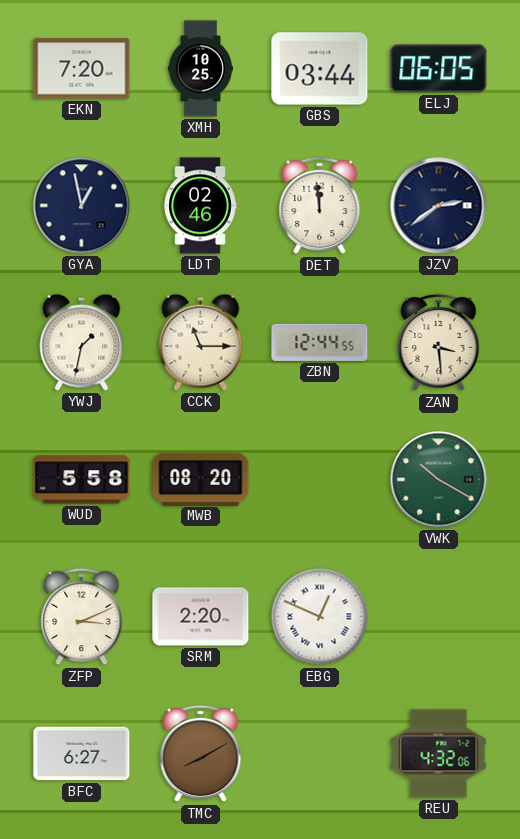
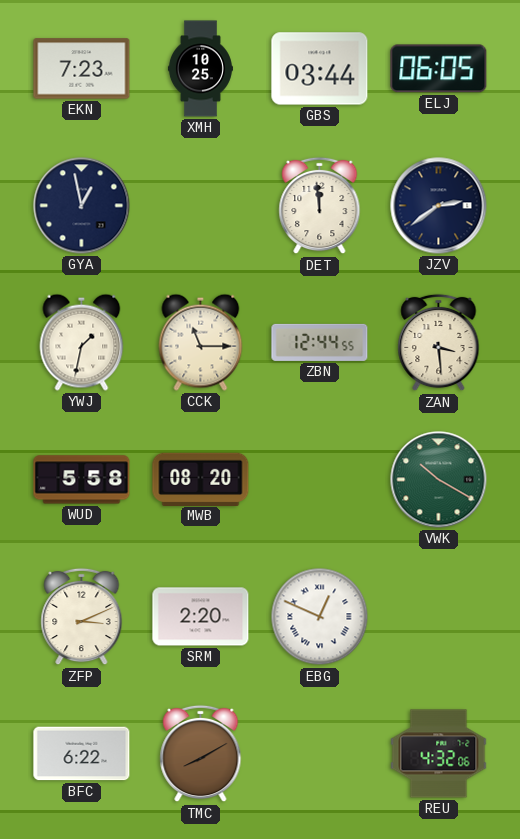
EKN: 7:20 -> 7:23
LDT: 02:46 -> none
BFC: 6:27 -> 6:22
